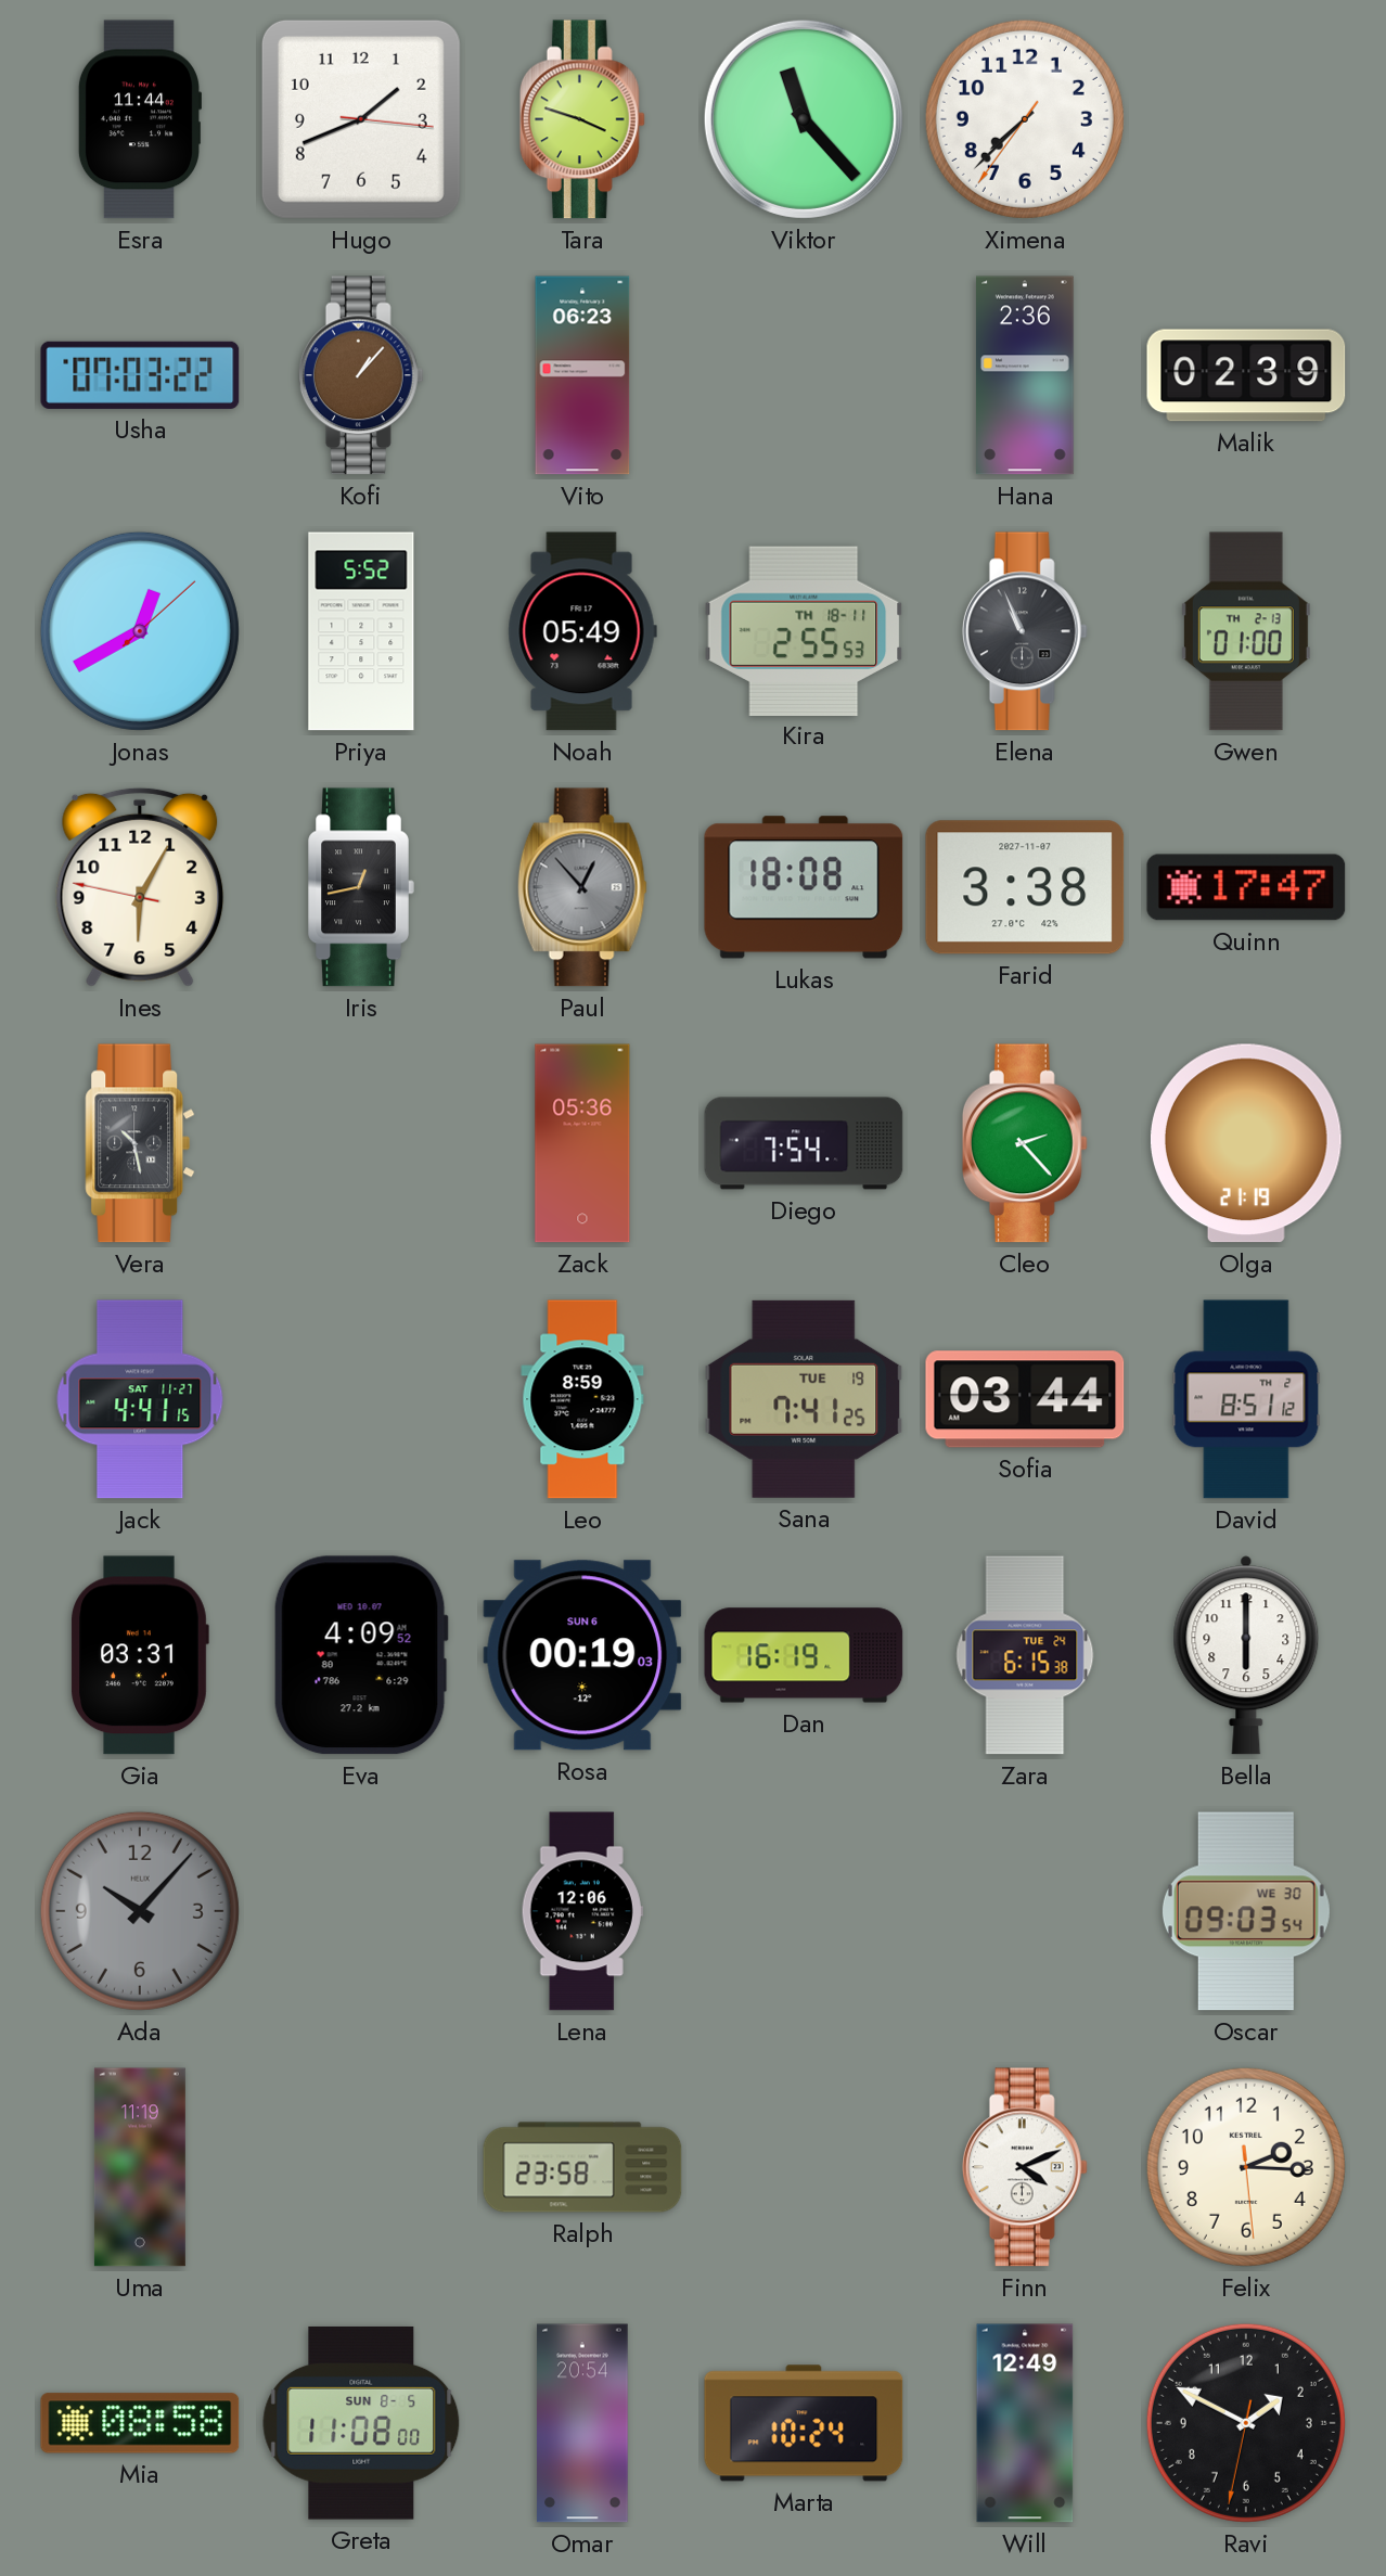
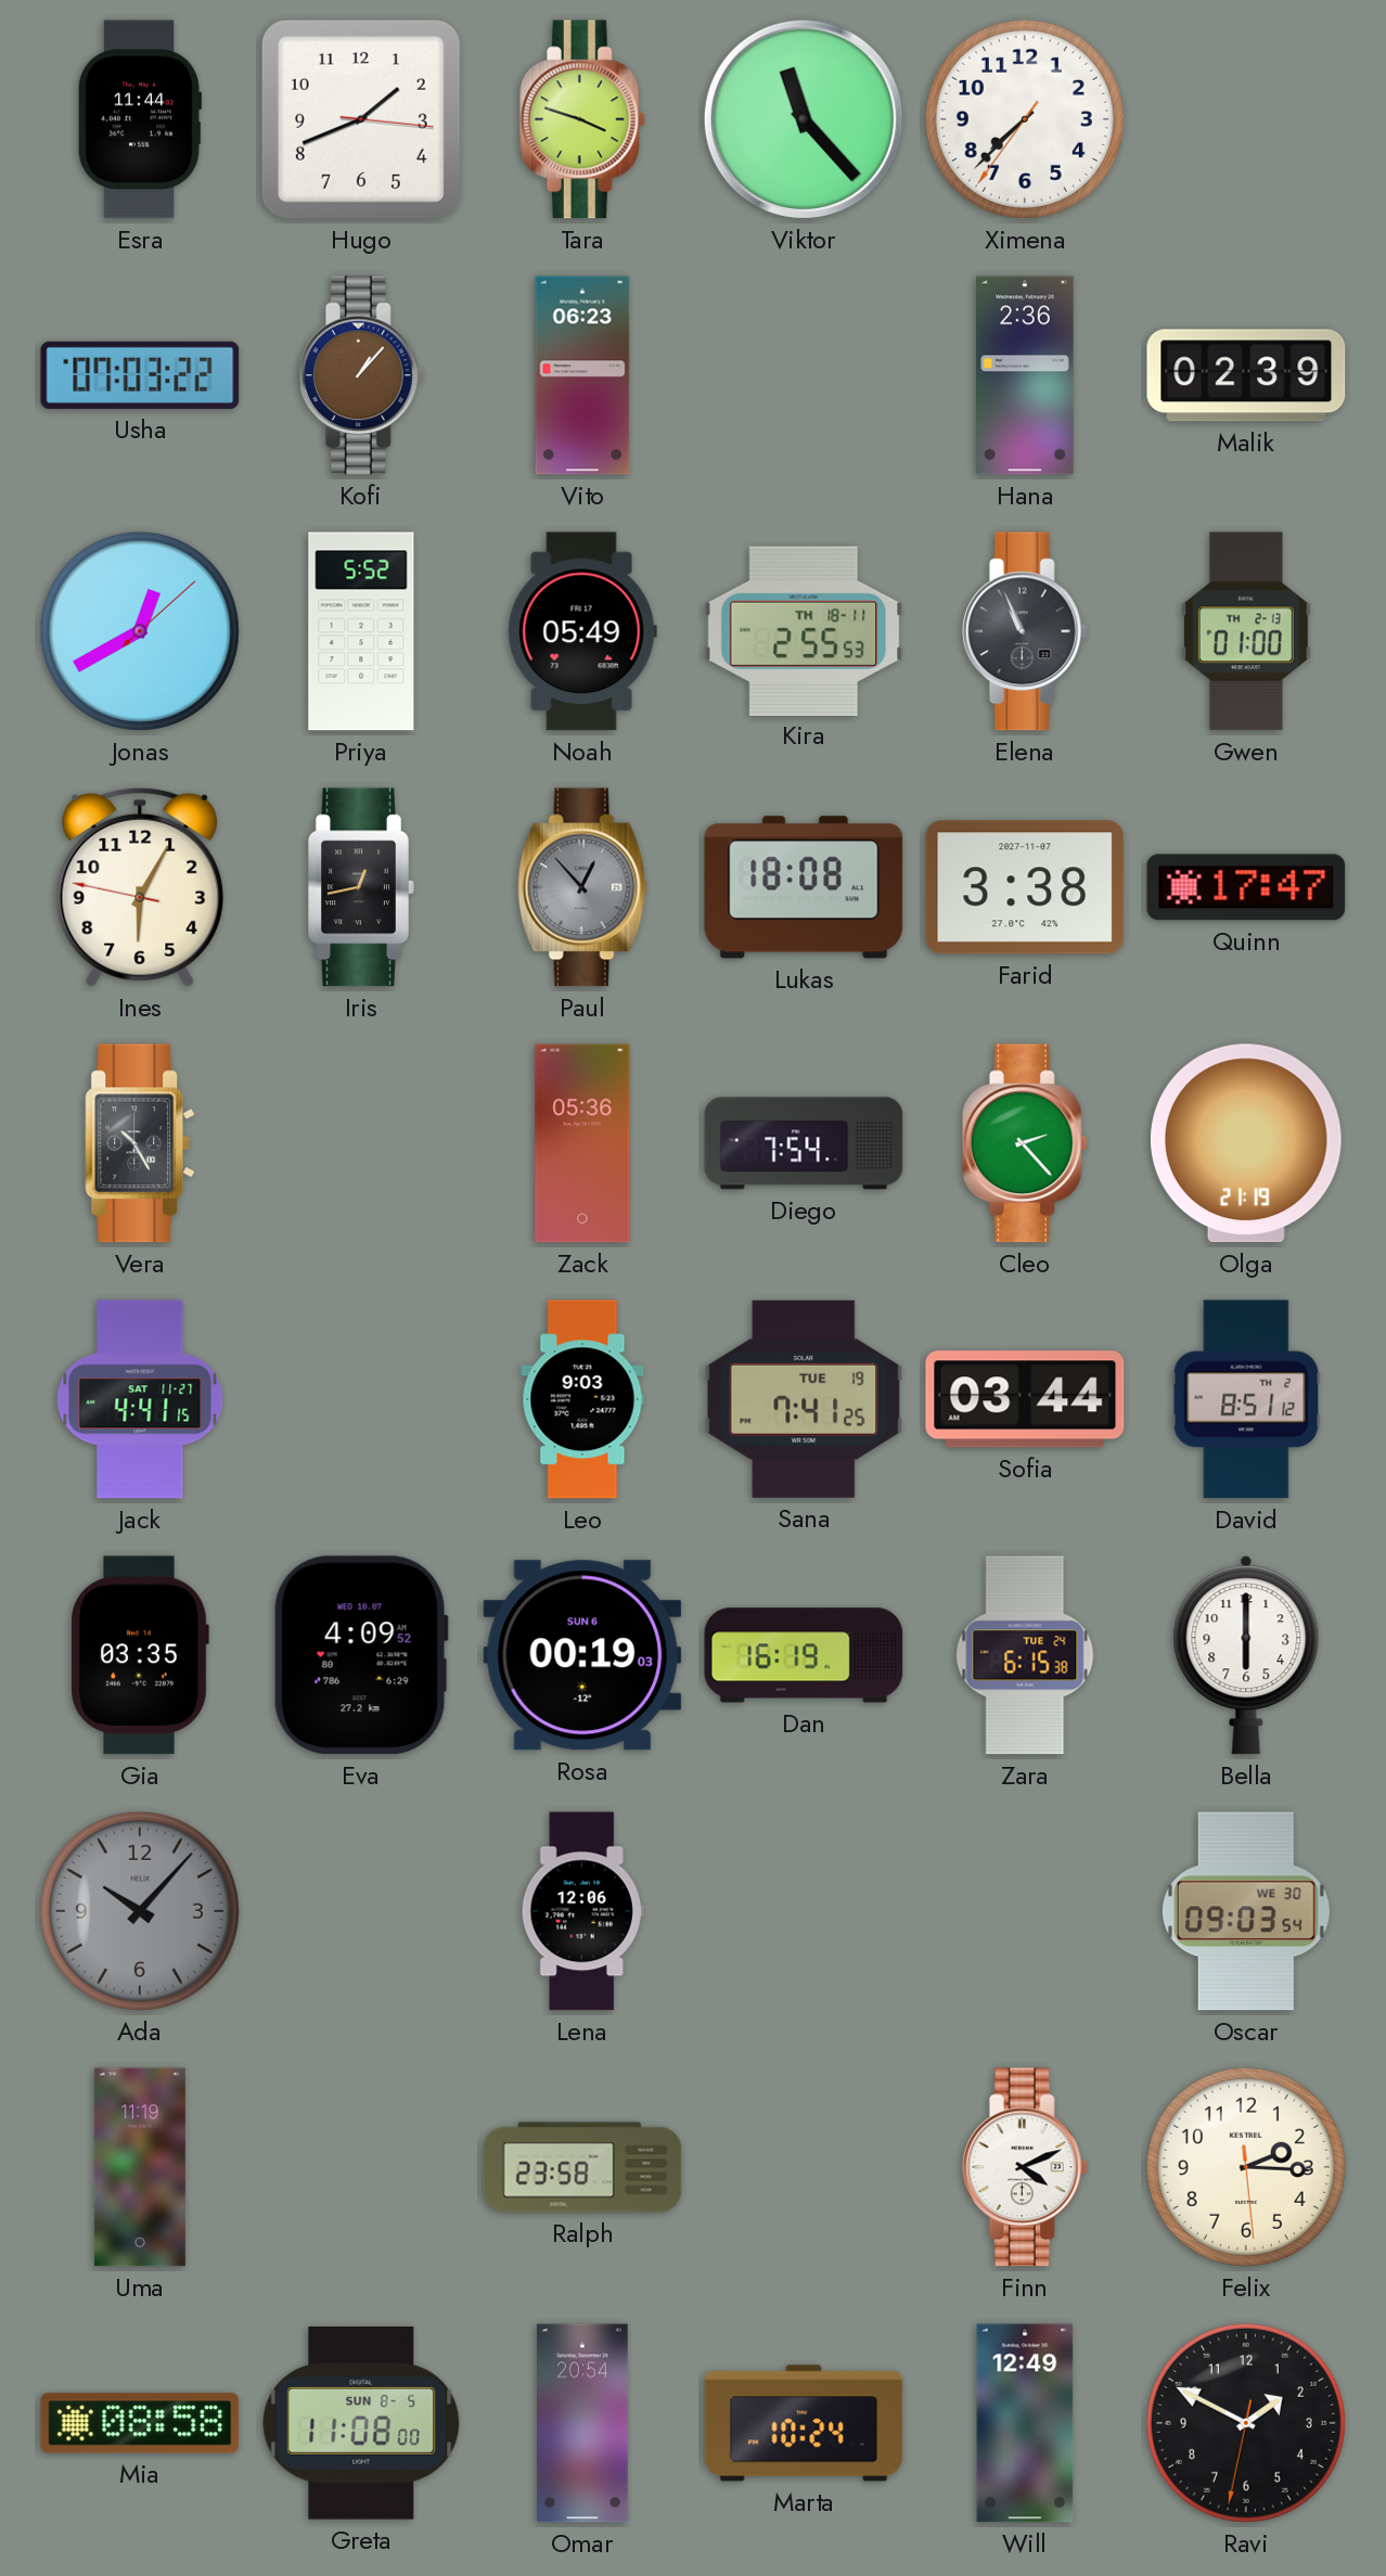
Vera: 10:28 -> 10:25
Leo: 8:59 -> 9:03
Gia: 03:31 -> 03:35
